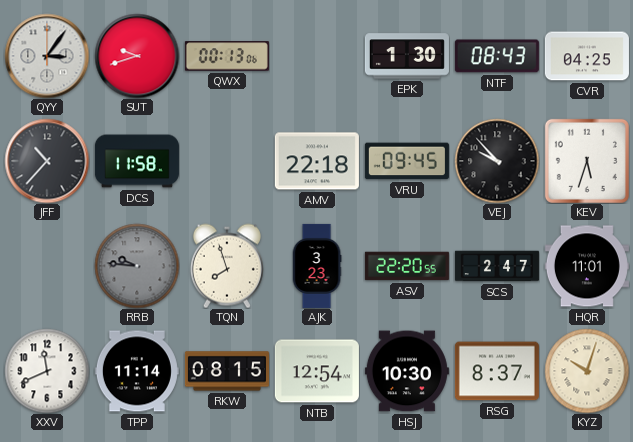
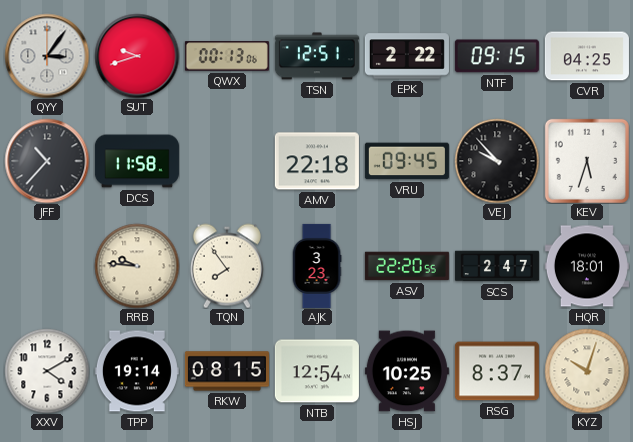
TSN: none -> 12:51
EPK: 1:30 -> 2:22
NTF: 08:43 -> 09:15
RRB dial: grey -> cream
TQN: 7:57 -> 7:54
HQR: 11:01 -> 18:01
XXV: 11:41 -> 4:10
TPP: 11:14 -> 19:14
HSJ: 10:30 -> 10:25
